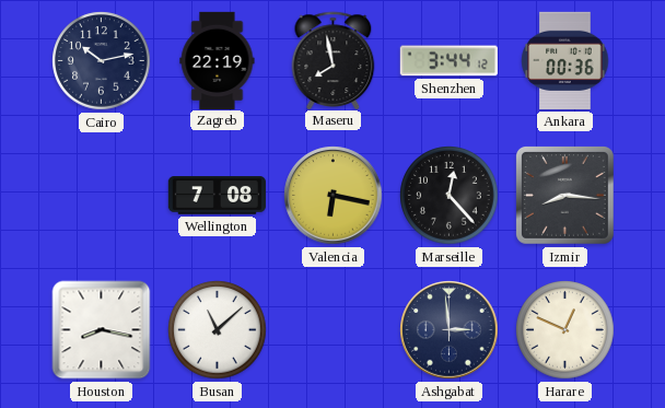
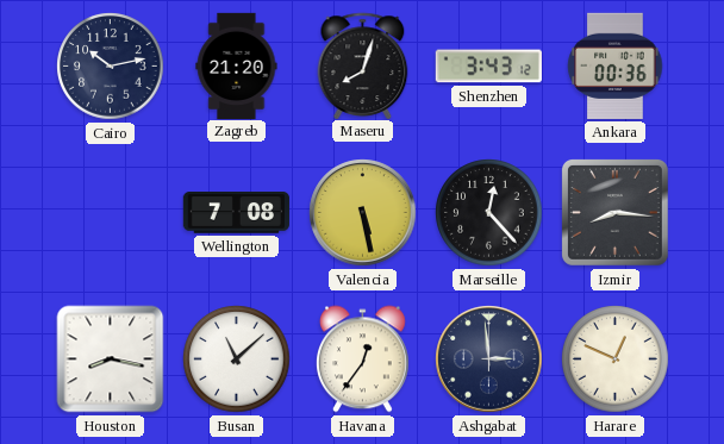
Zagreb: 22:19 -> 21:20
Maseru: 7:58 -> 8:03
Shenzhen: 3:44 -> 3:43
Valencia: 6:17 -> 5:28
Havana: none -> 12:36
